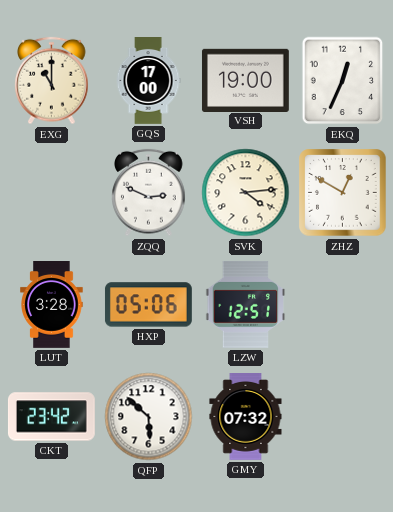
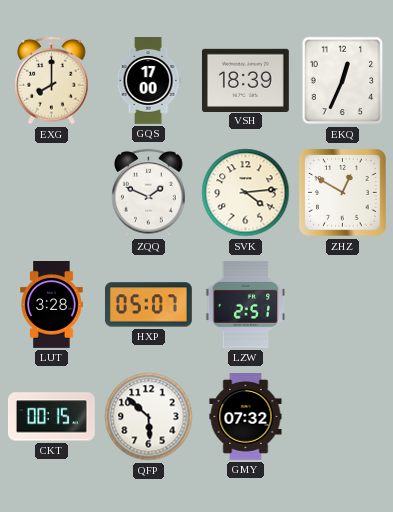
EXG: 11:00 -> 8:00
VSH: 19:00 -> 18:39
ZQQ: 2:49 -> 1:49
HXP: 05:06 -> 05:07
LZW: 12:51 -> 2:51
CKT: 23:42 -> 00:15
